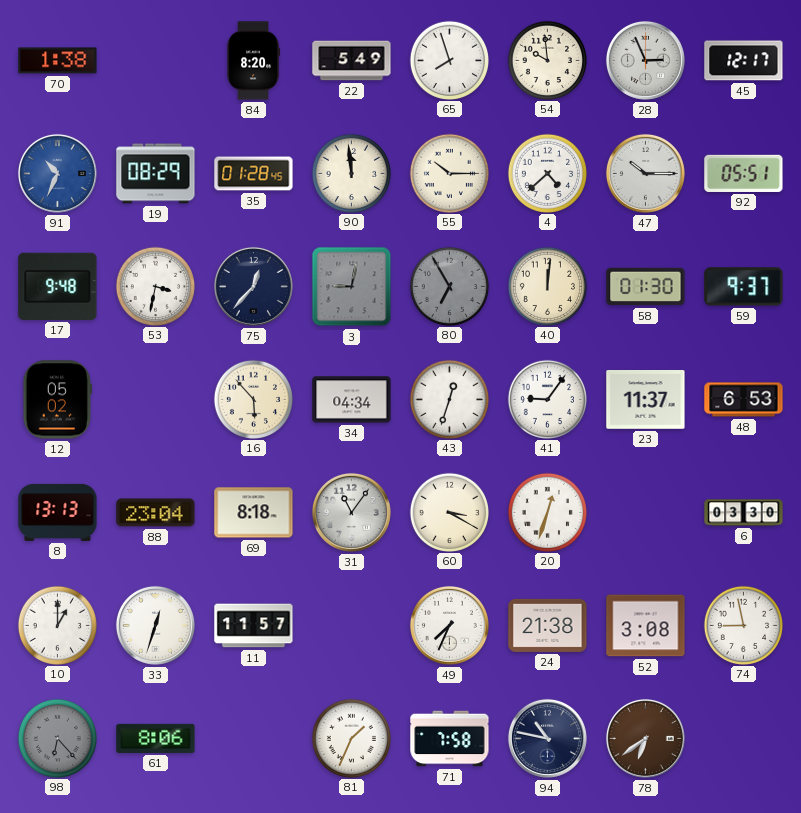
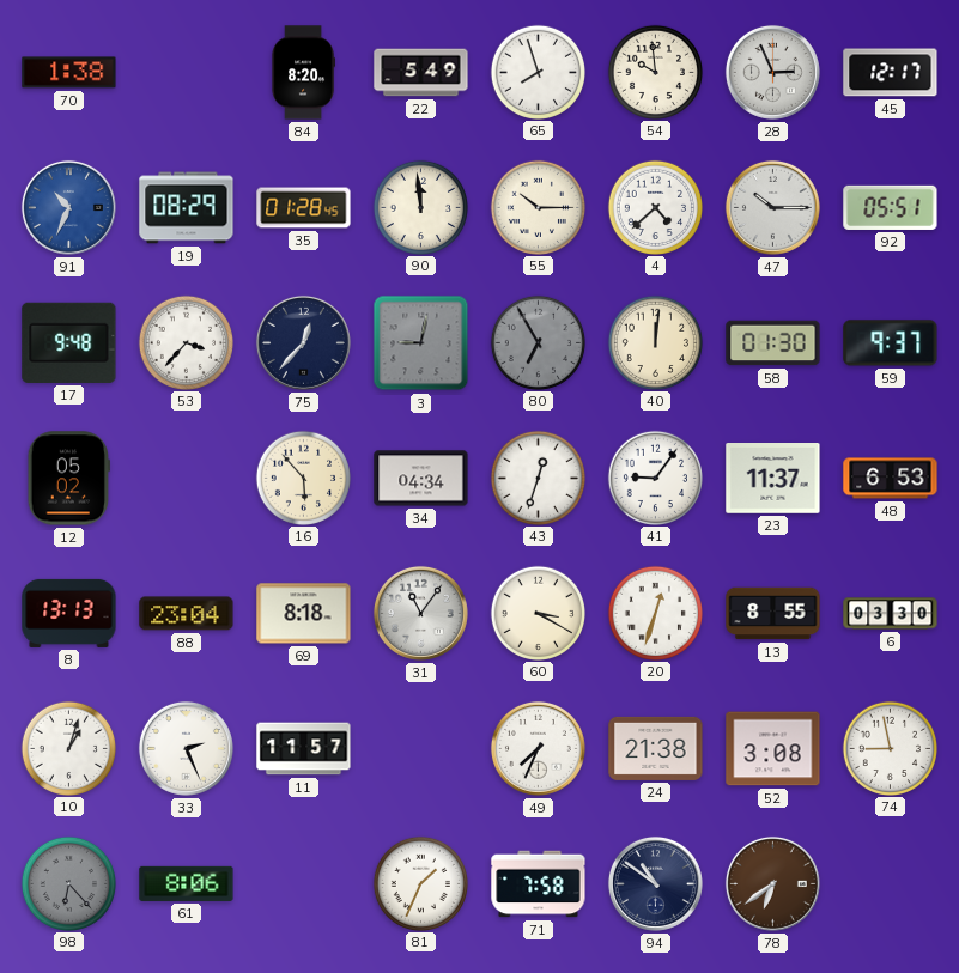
53: 3:32 -> 3:37
13: none -> 8:55
10: 1:00 -> 1:03
33: 12:33 -> 2:26
94: 10:47 -> 10:51
